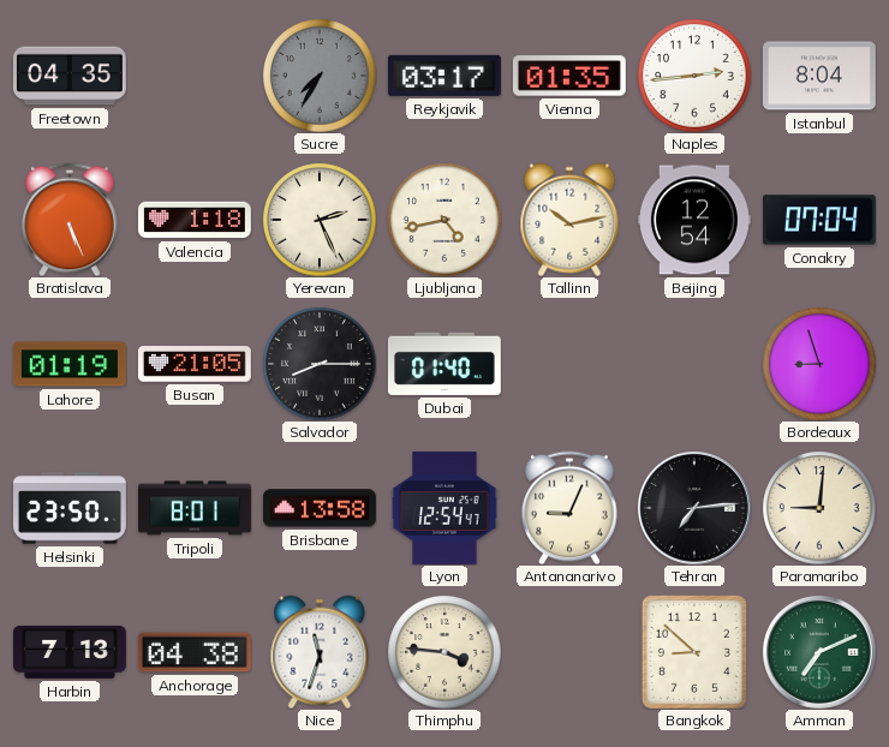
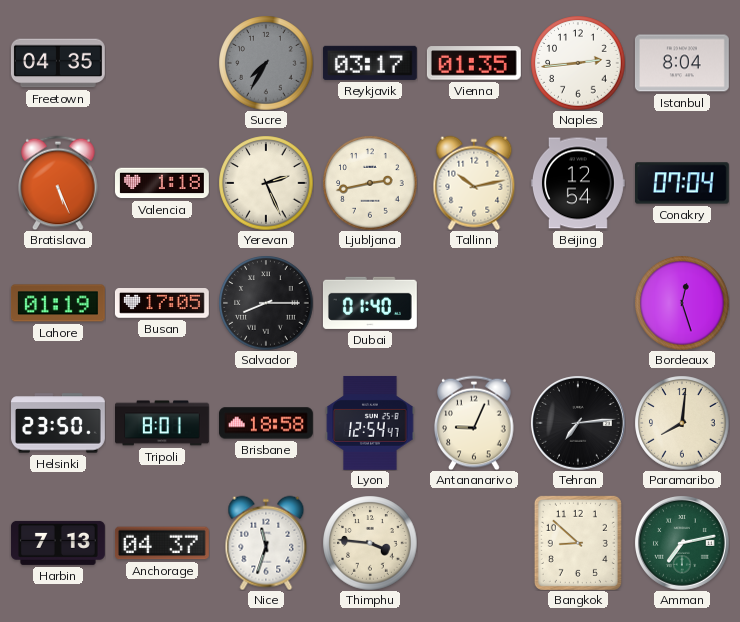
Ljubljana: 4:43 -> 2:43
Busan: 21:05 -> 17:05
Bordeaux: 8:57 -> 12:27
Brisbane: 13:58 -> 18:58
Paramaribo: 9:01 -> 8:01
Anchorage: 04:38 -> 04:37
Amman: 7:11 -> 7:13
